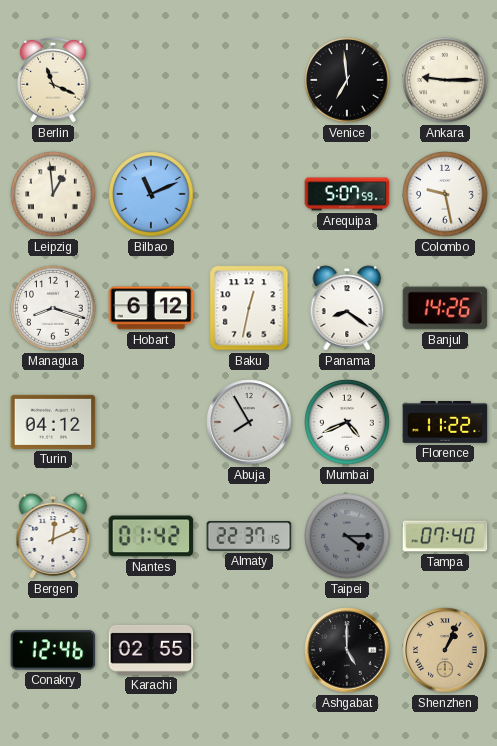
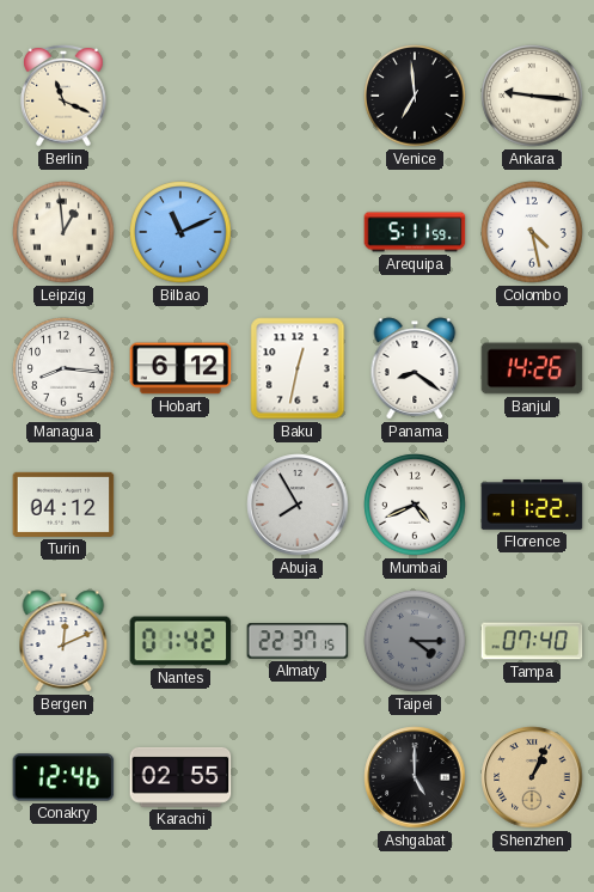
Ankara: 9:15 -> 9:16
Arequipa: 5:07 -> 5:11
Colombo: 9:28 -> 4:28
Managua: 8:18 -> 8:16
